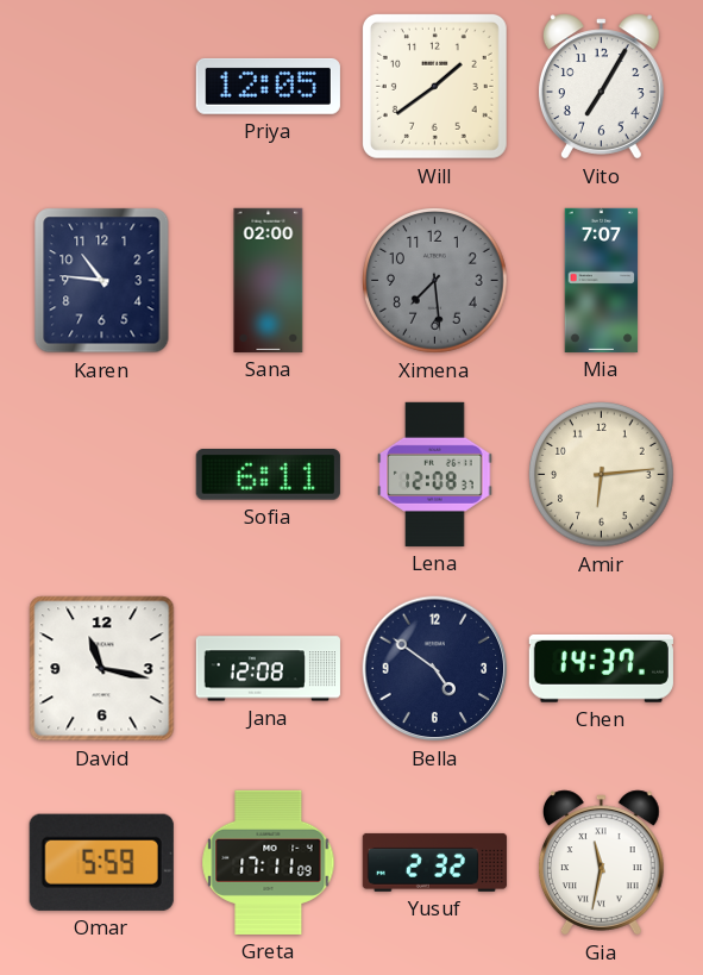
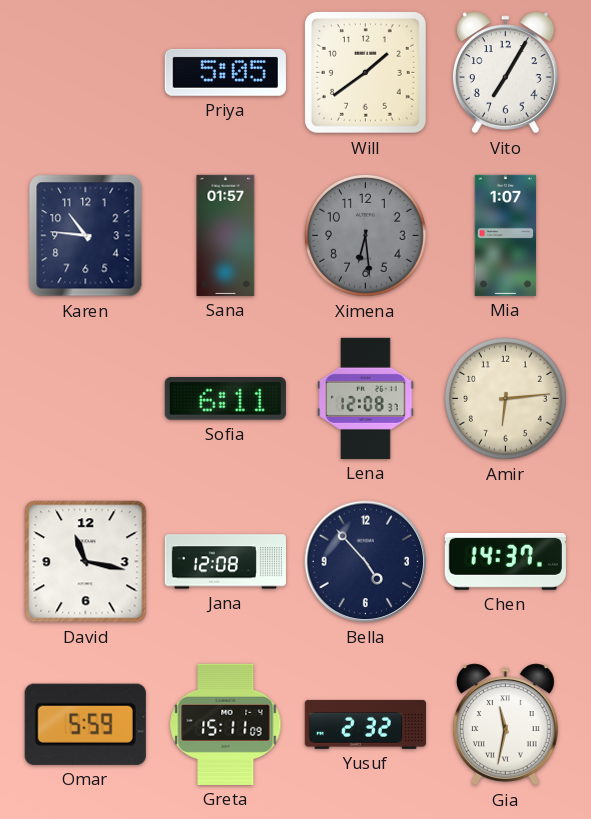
Priya: 12:05 -> 5:05
Sana: 02:00 -> 01:57
Ximena: 7:29 -> 6:29
Mia: 7:07 -> 1:07
Bella: 4:51 -> 4:53
Greta: 17:11 -> 15:11
